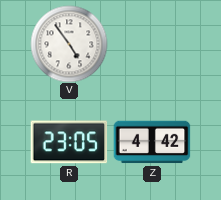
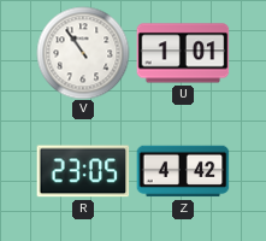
V: 4:54 -> 10:54
U: none -> 1:01
